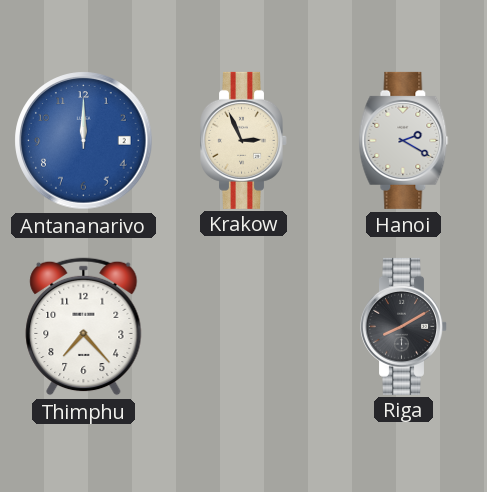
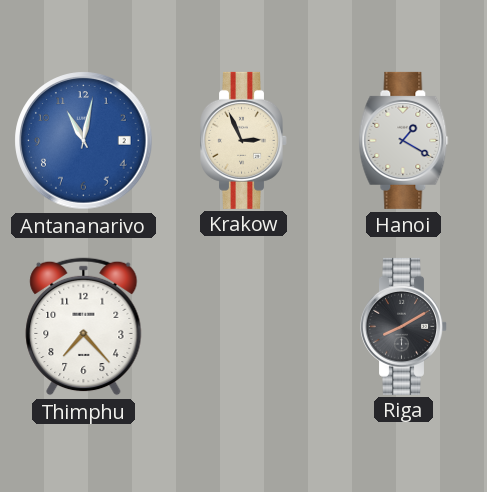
Antananarivo: 12:00 -> 11:02
Hanoi: 2:20 -> 1:20
